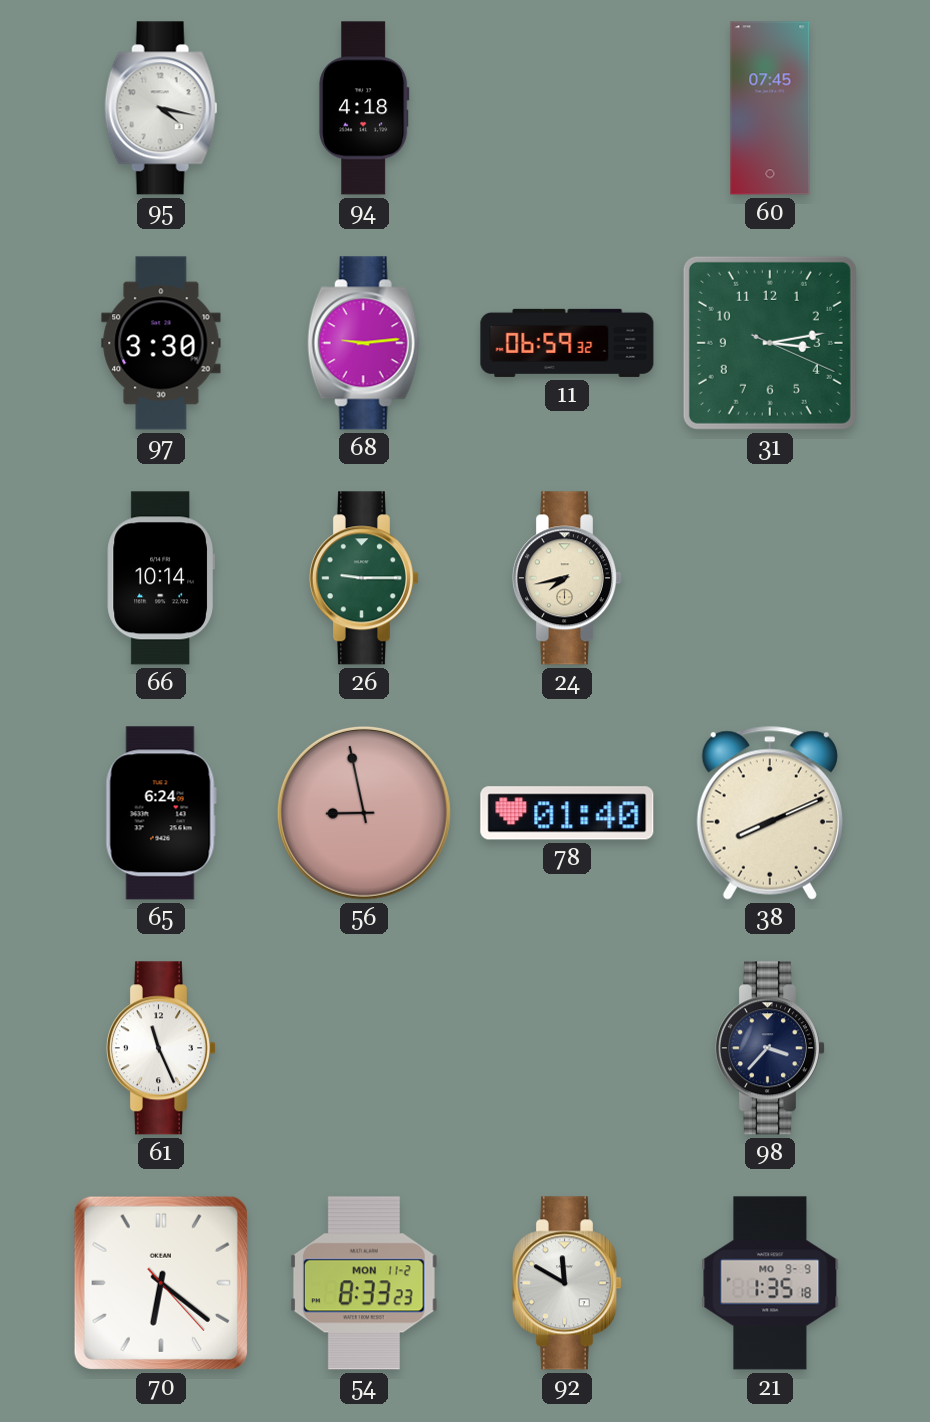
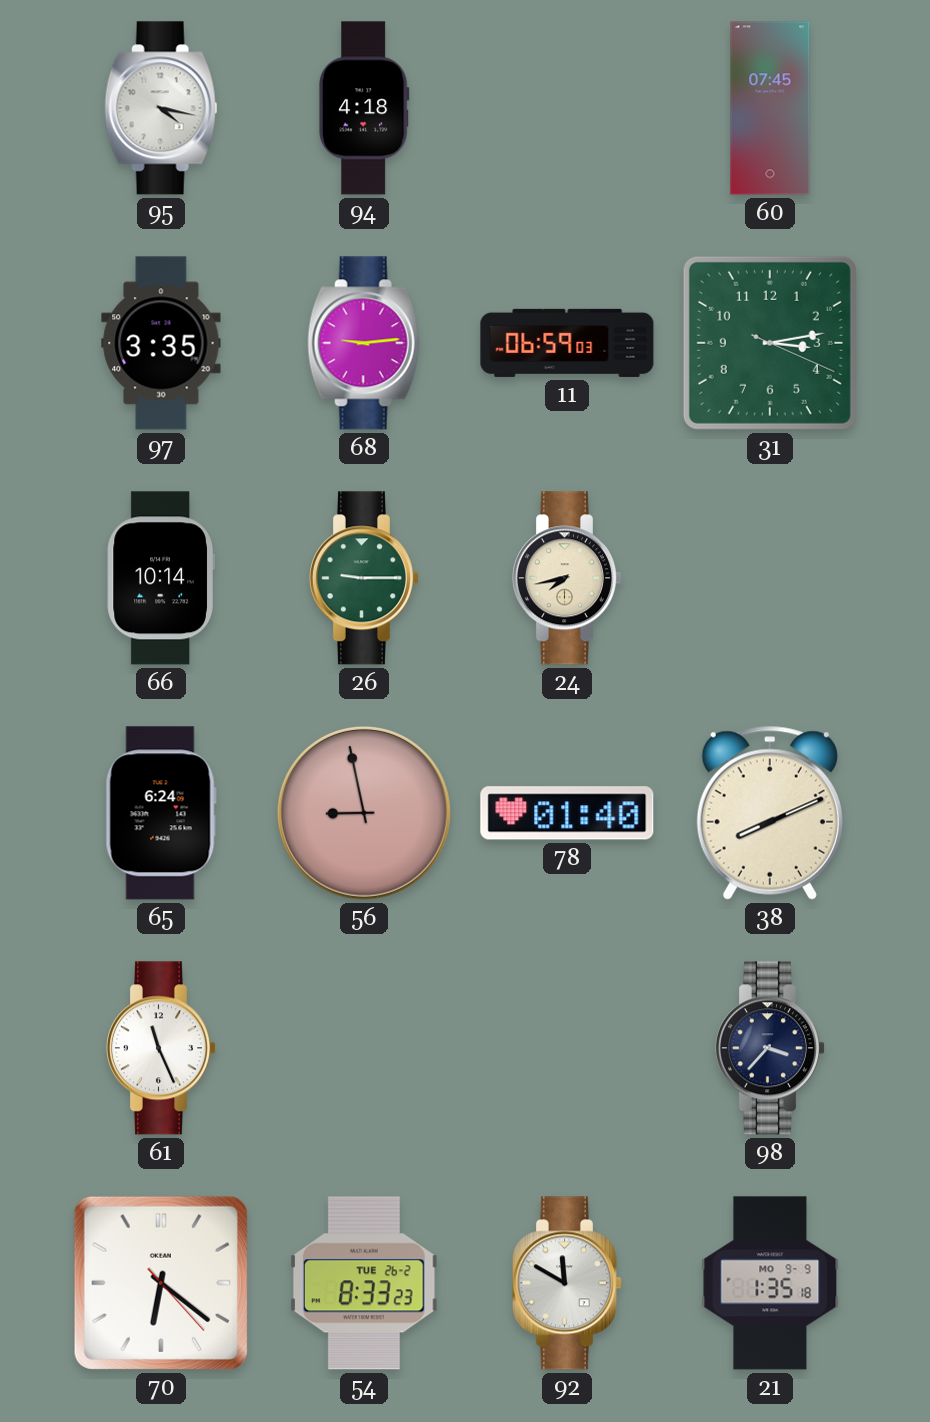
97: 3:30 -> 3:35
11: 06:59:32 -> 06:59:03
54 date: MON 11-2 -> TUE 26-2
